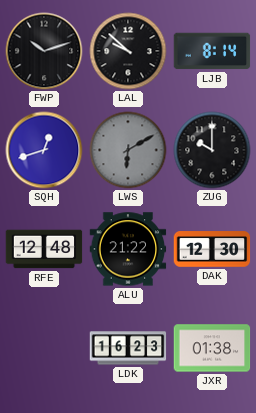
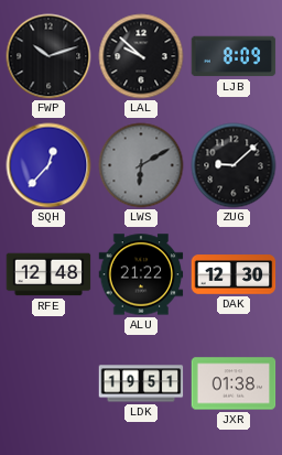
LJB: 8:14 -> 8:09
SQH: 12:42 -> 12:37
ZUG: 10:00 -> 9:08
LDK: 16:23 -> 19:51
